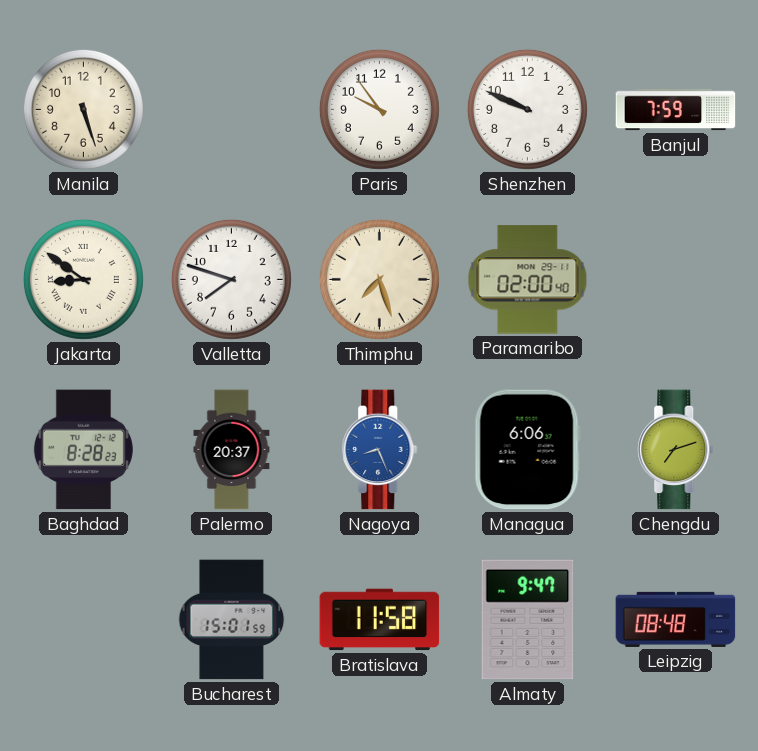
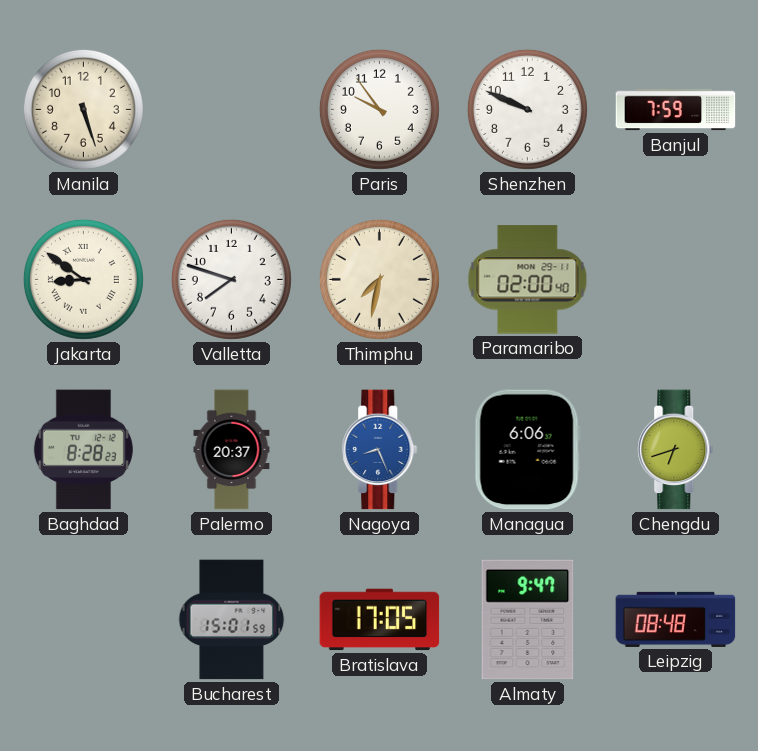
Thimphu: 7:27 -> 7:32
Chengdu: 7:12 -> 6:42
Bratislava: 11:58 -> 17:05
